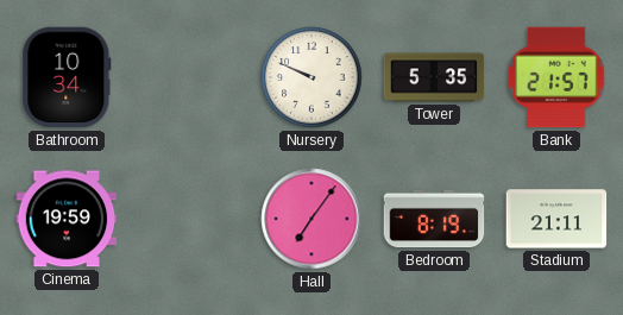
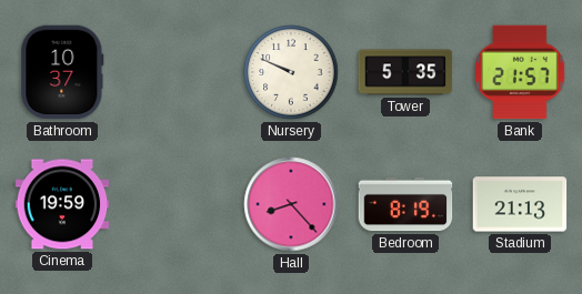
Bathroom: 10:34 -> 10:37
Hall: 7:06 -> 8:23
Stadium: 21:11 -> 21:13
